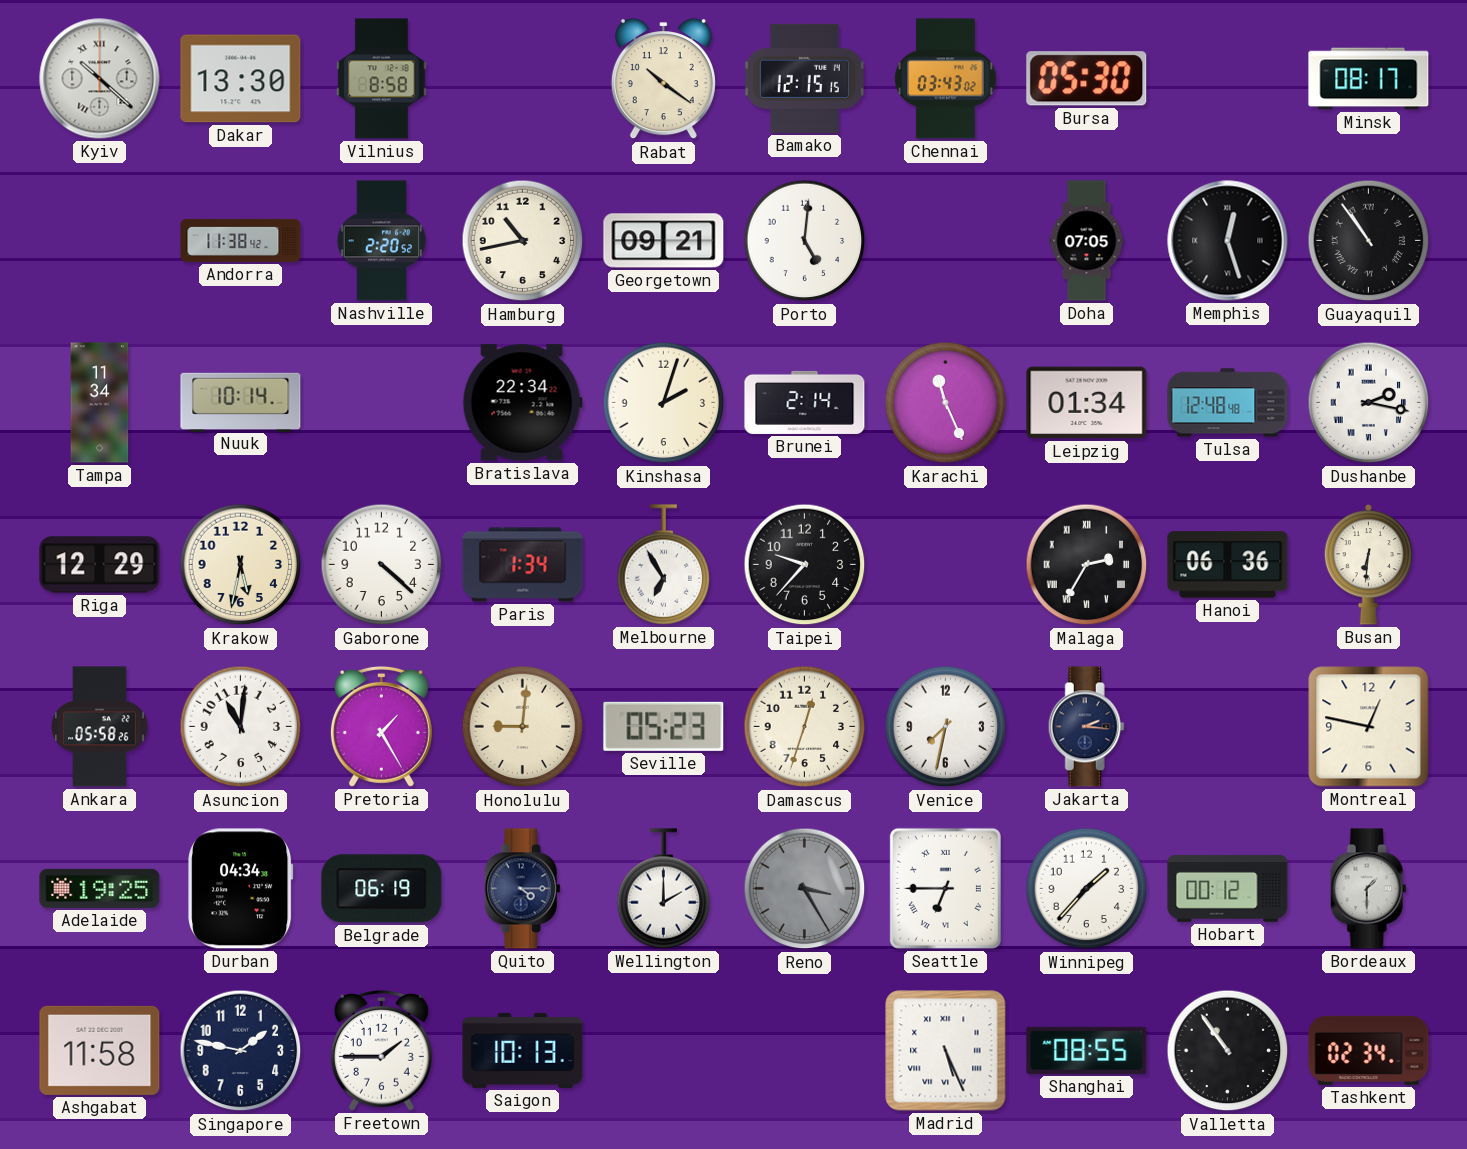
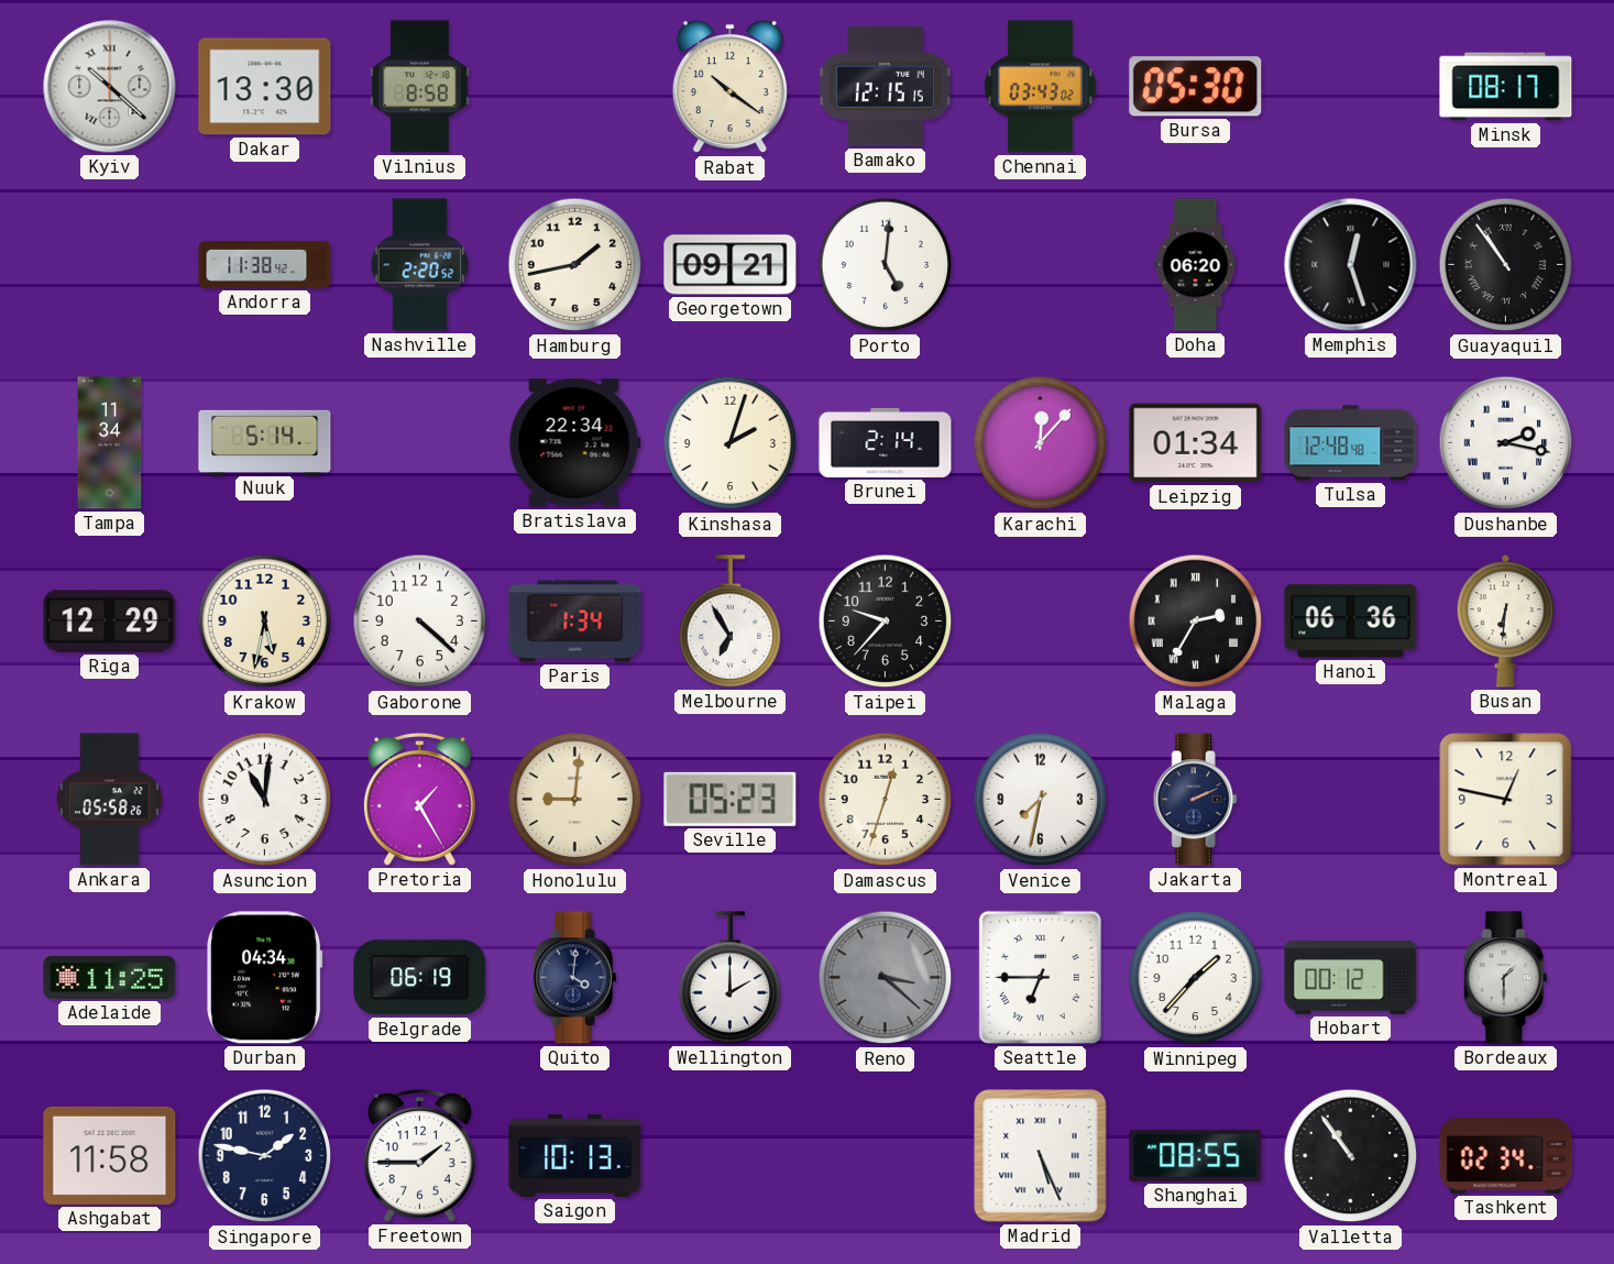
Hamburg: 10:43 -> 1:43
Doha: 07:05 -> 06:20
Nuuk: 10:14 -> 5:14
Karachi: 11:26 -> 12:07
Jakarta: 2:16 -> 2:11
Adelaide: 19:25 -> 11:25
Quito: 4:15 -> 4:01
Reno: 3:25 -> 3:22
